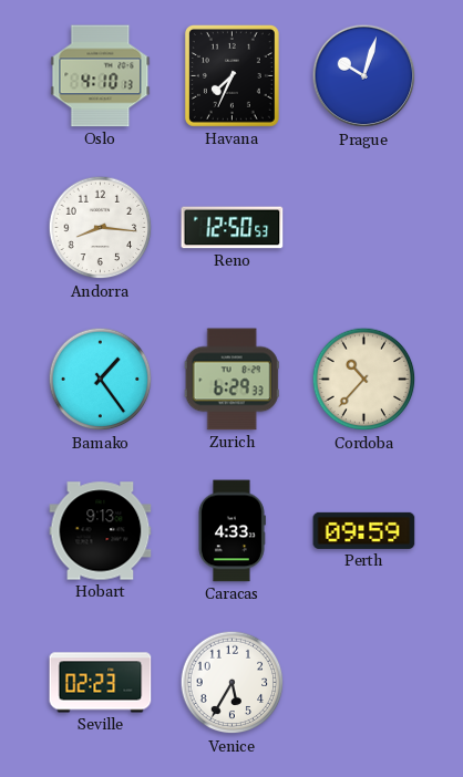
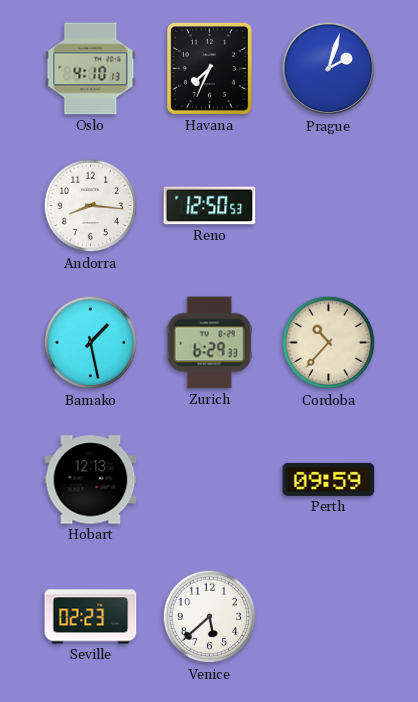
Prague: 10:03 -> 2:03
Bamako: 1:24 -> 1:28
Hobart: 9:13 -> 12:13
Caracas: 4:33 -> none
Venice: 5:35 -> 5:38
